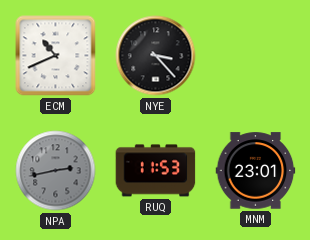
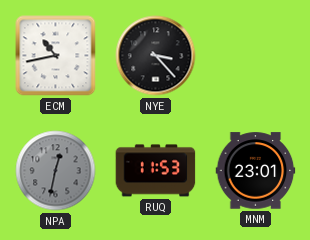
ECM: 10:41 -> 10:43
NPA: 2:43 -> 12:32
